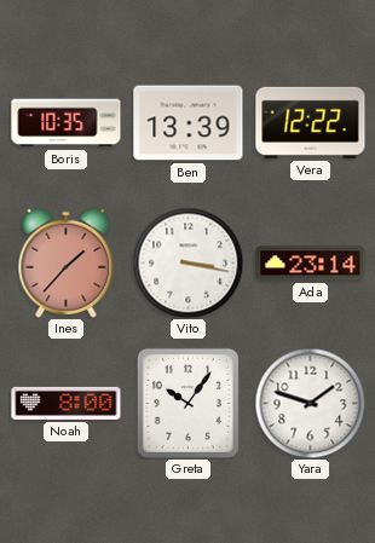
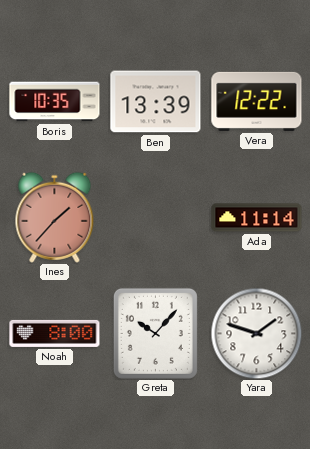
Vito: 3:17 -> none
Ada: 23:14 -> 11:14
Greta: 10:06 -> 10:07
